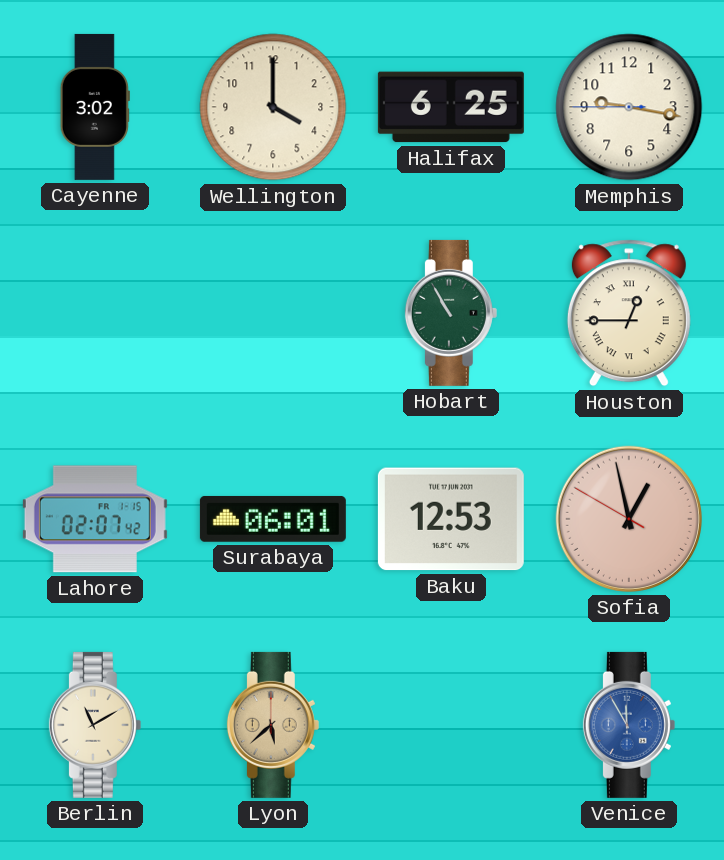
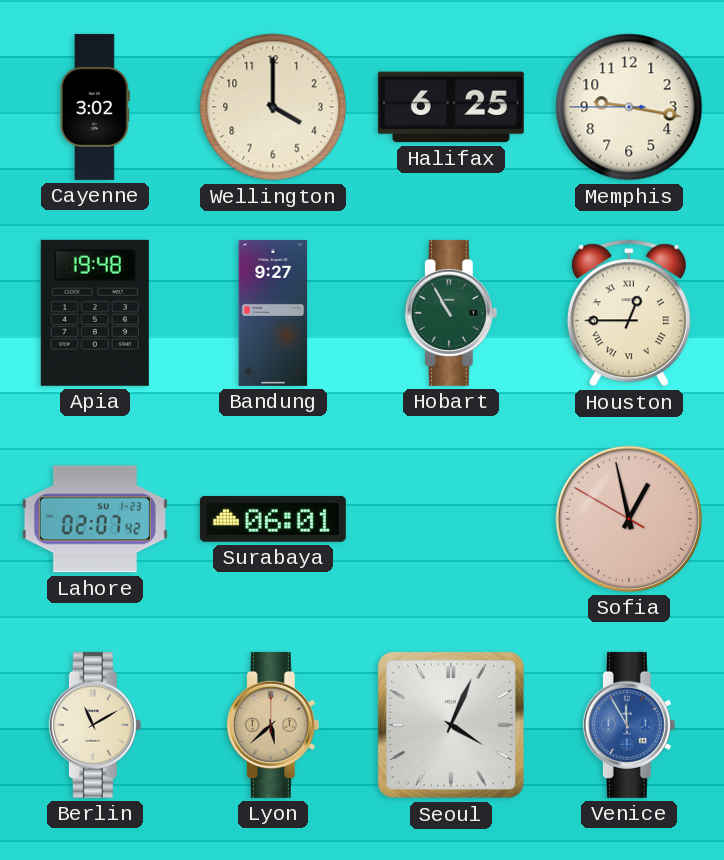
Apia: none -> 19:48
Bandung: none -> 9:27
Lahore date: FR 1-15 -> SU 1-23
Baku: 12:53 -> none
Seoul: none -> 4:04
